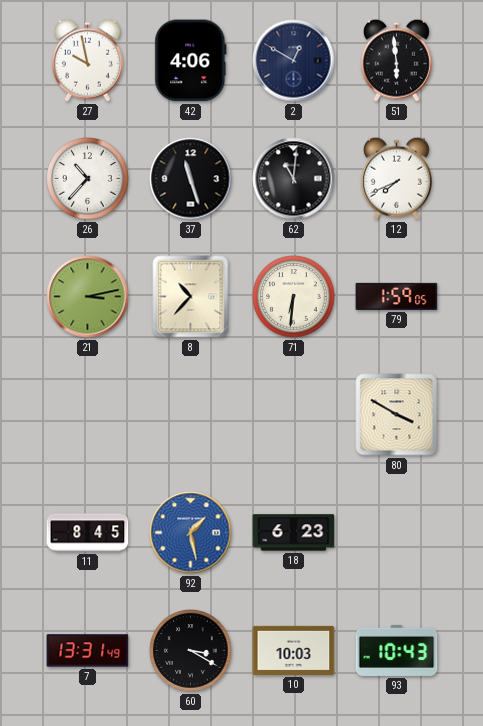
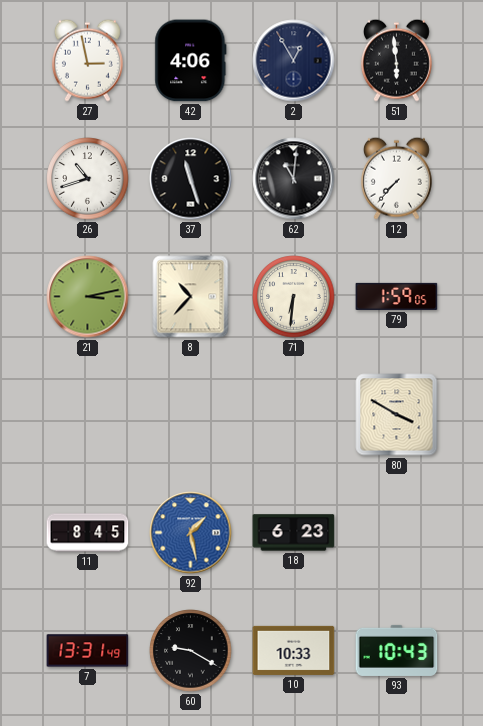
27: 9:58 -> 2:58
2: 12:50 -> 12:55
26: 10:37 -> 10:42
12: 7:41 -> 7:37
60: 3:20 -> 9:20
10: 10:03 -> 10:33
